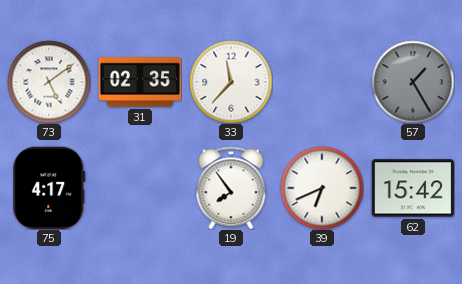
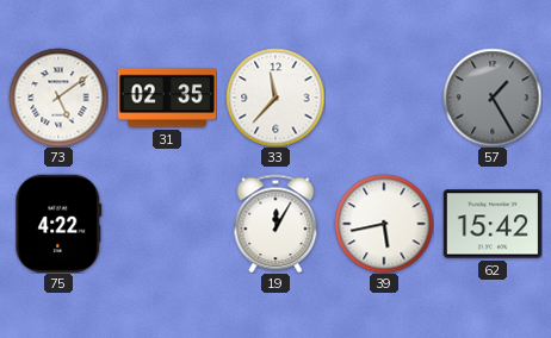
75: 4:17 -> 4:22
19: 7:54 -> 12:05
39: 6:41 -> 5:43
